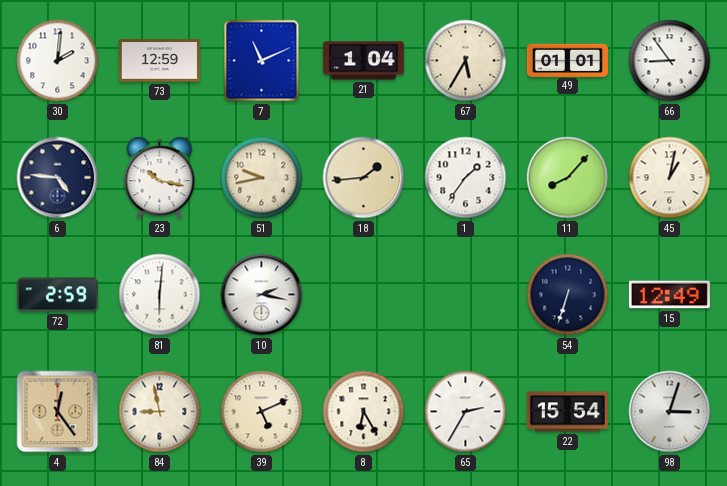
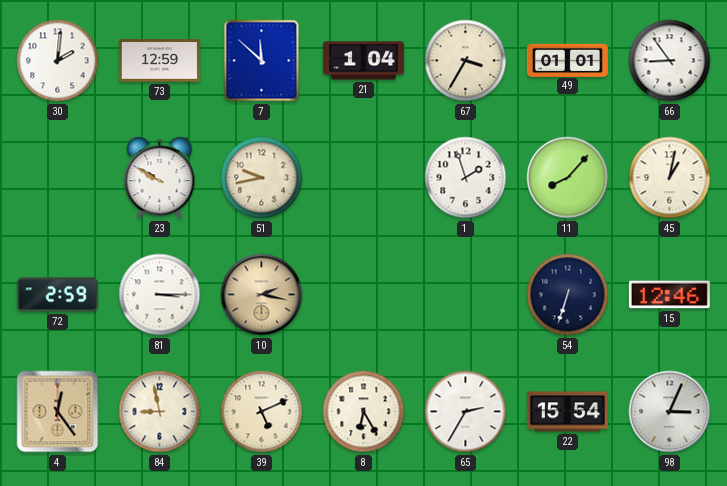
7: 11:11 -> 11:52
67: 5:35 -> 3:35
6: 4:46 -> none
23: 10:17 -> 9:50
18: 1:44 -> none
1: 1:36 -> 1:57
81: 6:01 -> 3:15
10 dial: white -> champagne
15: 12:49 -> 12:46
98: 3:03 -> 3:04
